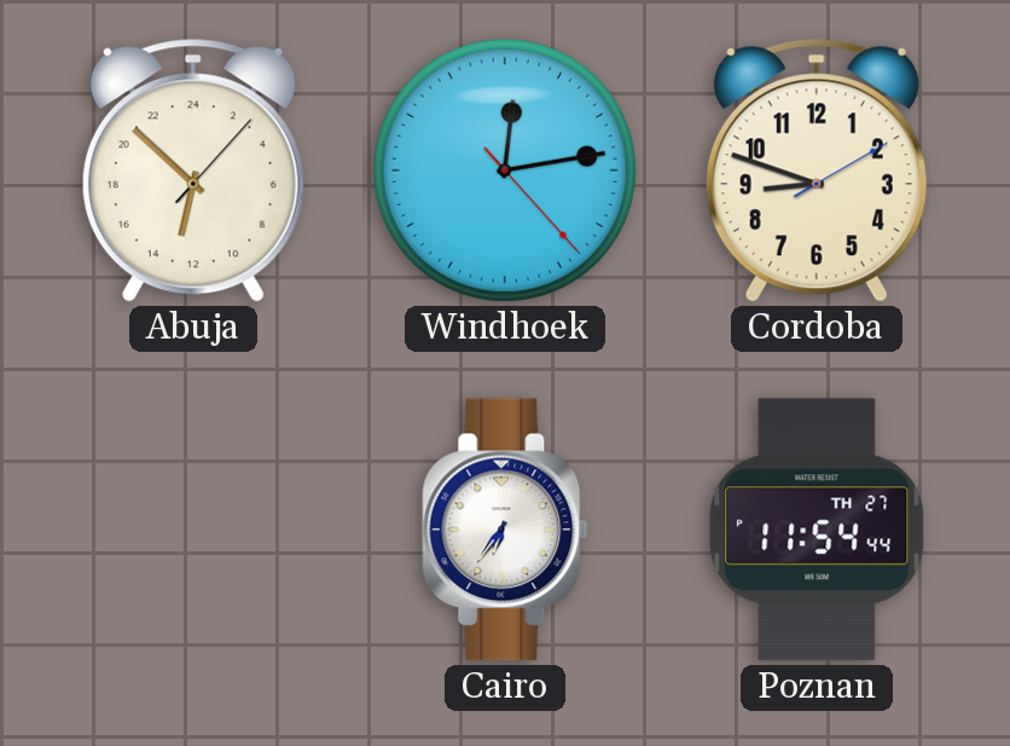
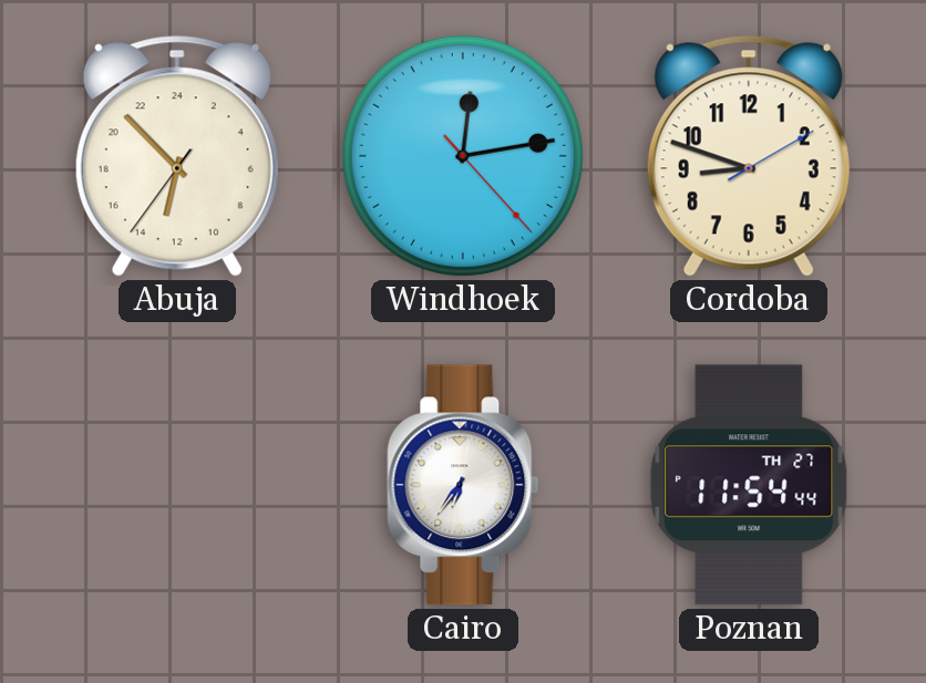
Abuja: 12:52:07 -> 12:52:36
